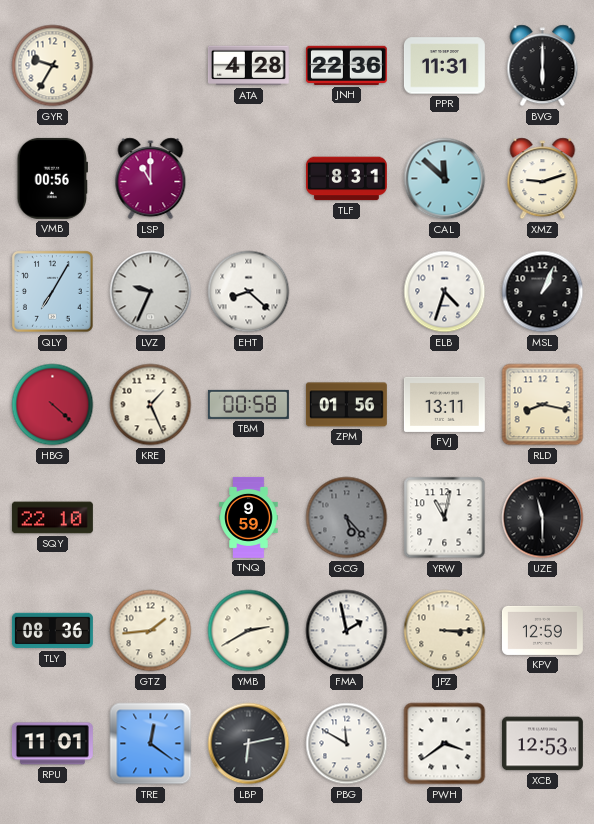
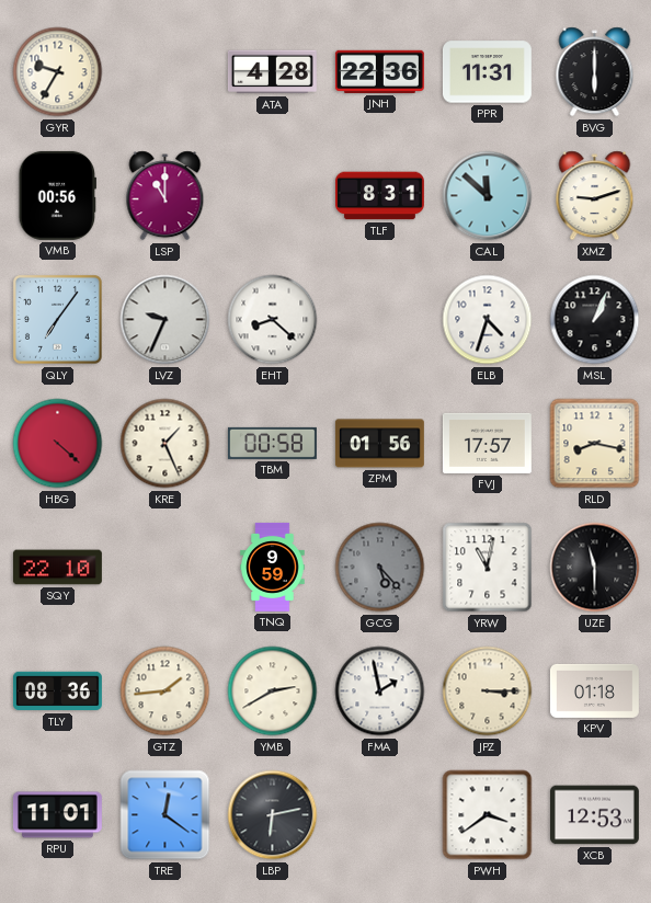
QLY: 7:05 -> 7:06
FVJ: 13:11 -> 17:57
KPV: 12:59 -> 01:18
PBG: 11:50 -> none
